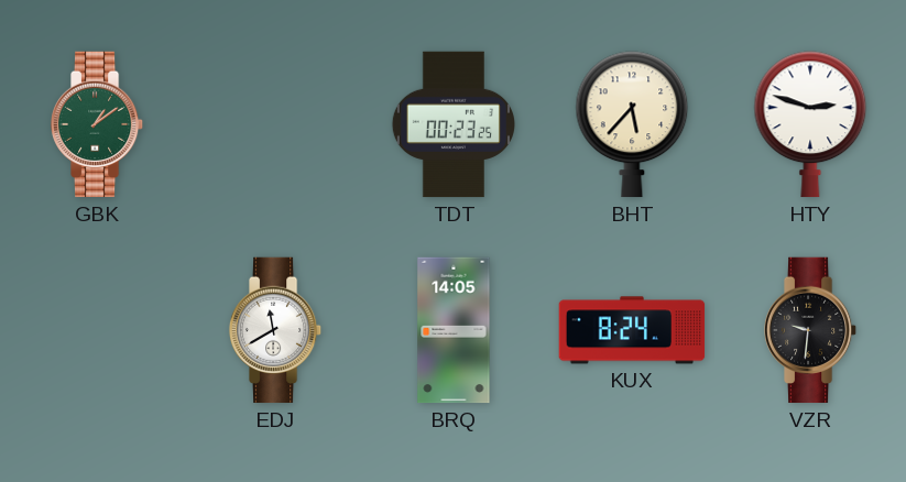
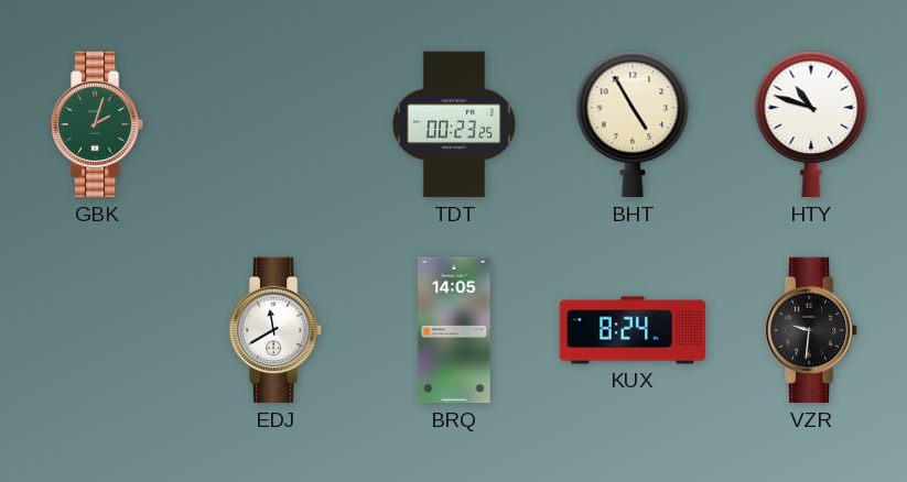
GBK: 1:09 -> 2:03
BHT: 5:37 -> 4:55
HTY: 2:48 -> 10:48
